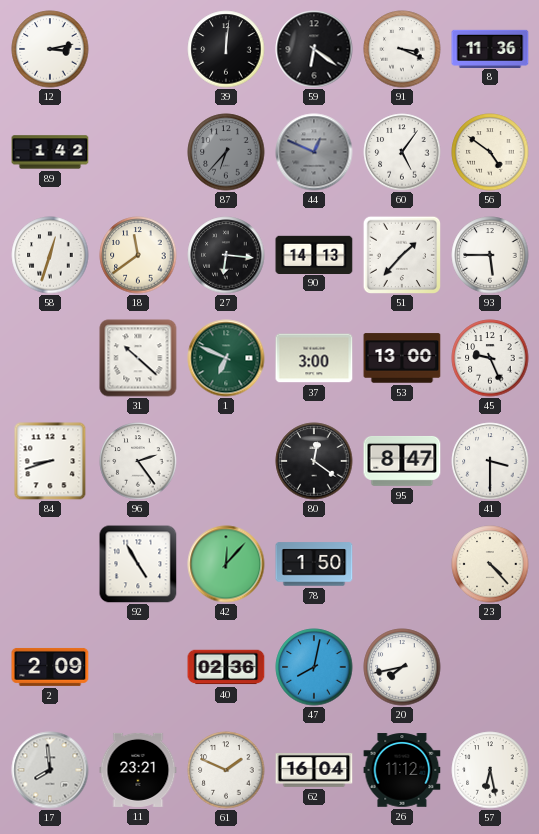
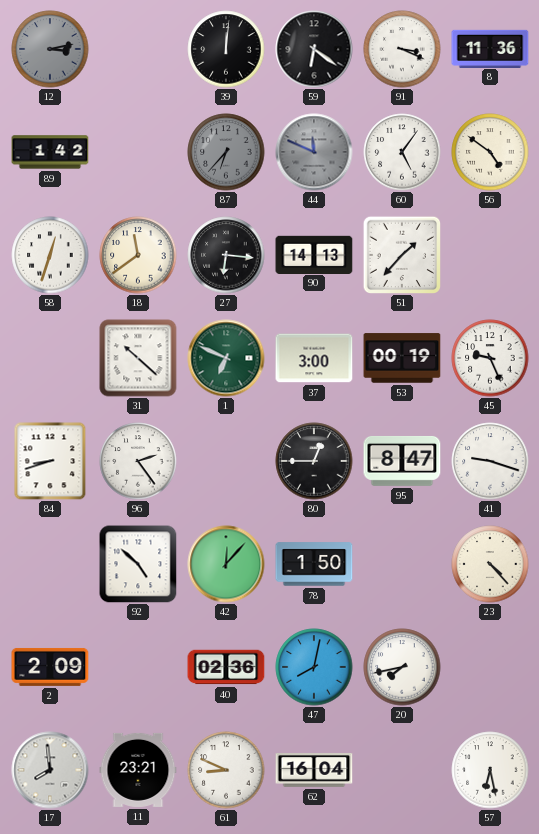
12 dial: white -> grey
44: 12:49 -> 11:49
93: 5:45 -> none
53: 13:00 -> 00:19
80: 12:21 -> 12:45
41: 3:30 -> 9:18
92: 4:55 -> 4:52
61: 1:49 -> 8:49
26: 11:12 -> none
